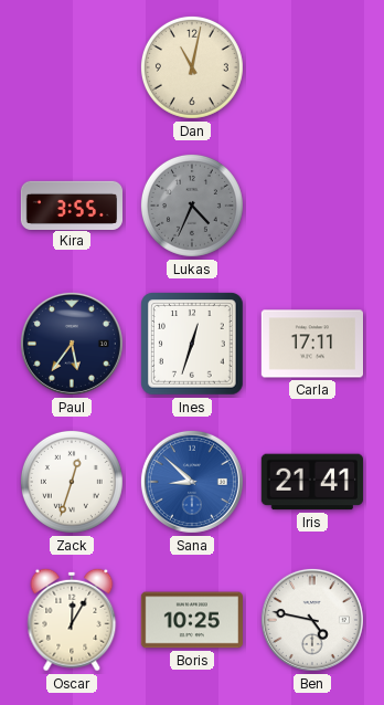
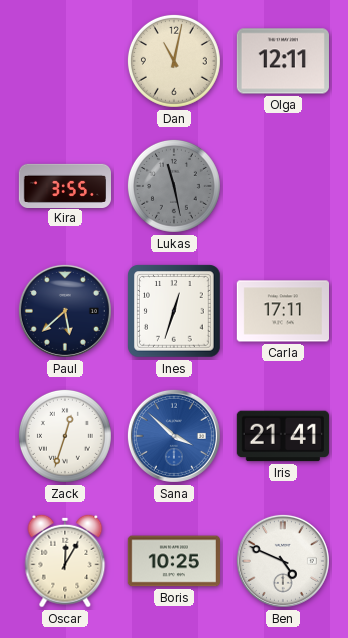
Olga: none -> 12:11
Lukas: 4:34 -> 11:28
Paul: 5:36 -> 5:38
Sana: 8:52 -> 3:52
Ben: 4:47 -> 4:49
